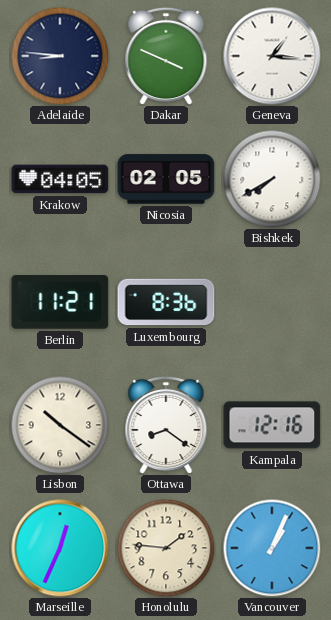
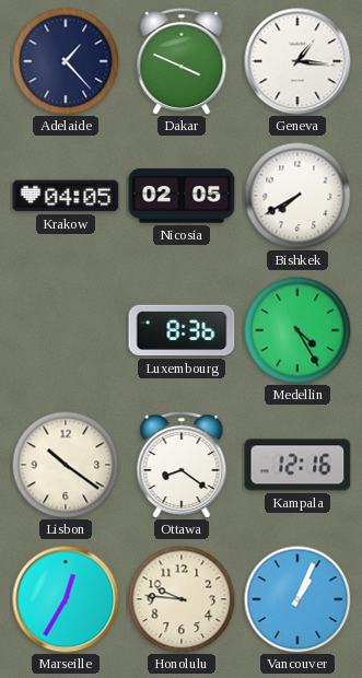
Adelaide: 8:46 -> 1:23
Berlin: 11:21 -> none
Medellin: none -> 4:25
Marseille: 12:34 -> 12:35
Honolulu: 1:46 -> 9:46
